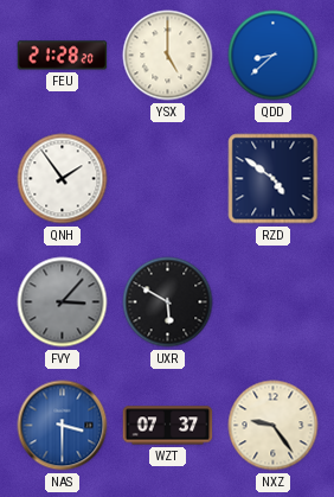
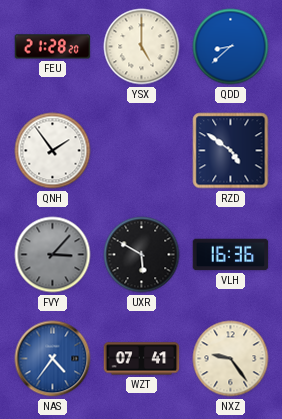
VLH: none -> 16:36
NAS: 3:30 -> 4:36
WZT: 07:37 -> 07:41
